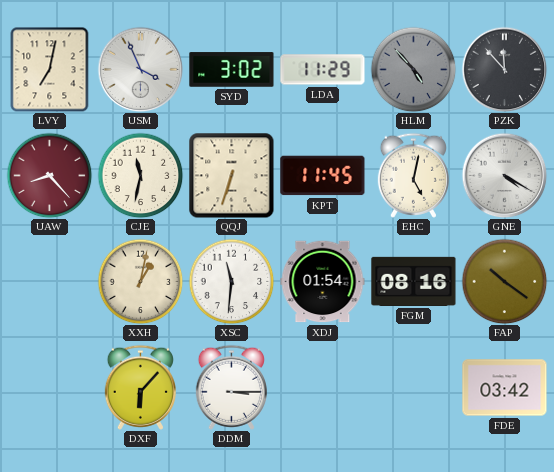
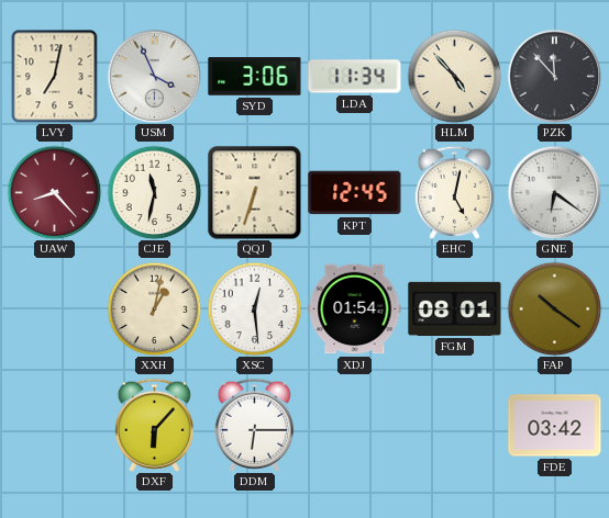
SYD: 3:02 -> 3:06
LDA: 11:29 -> 11:34
HLM dial: grey -> cream
KPT: 11:45 -> 12:45
GNE: 4:20 -> 6:21
XSC: 11:31 -> 12:29
FGM: 08:16 -> 08:01
DDM: 3:15 -> 6:15
